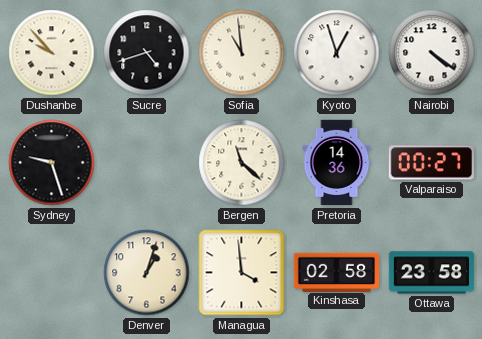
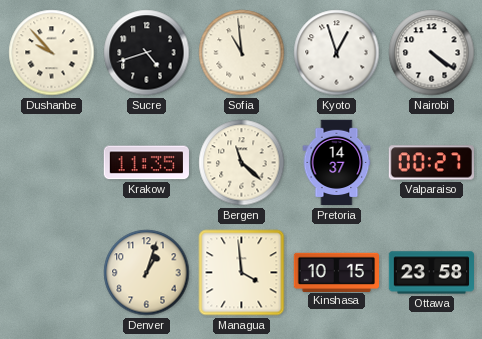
Sydney: 9:27 -> none
Krakow: none -> 11:35
Pretoria: 14:36 -> 14:37
Kinshasa: 02:58 -> 10:15
